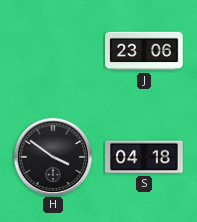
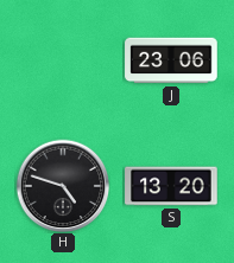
H: 3:51 -> 4:48
S: 04:18 -> 13:20
